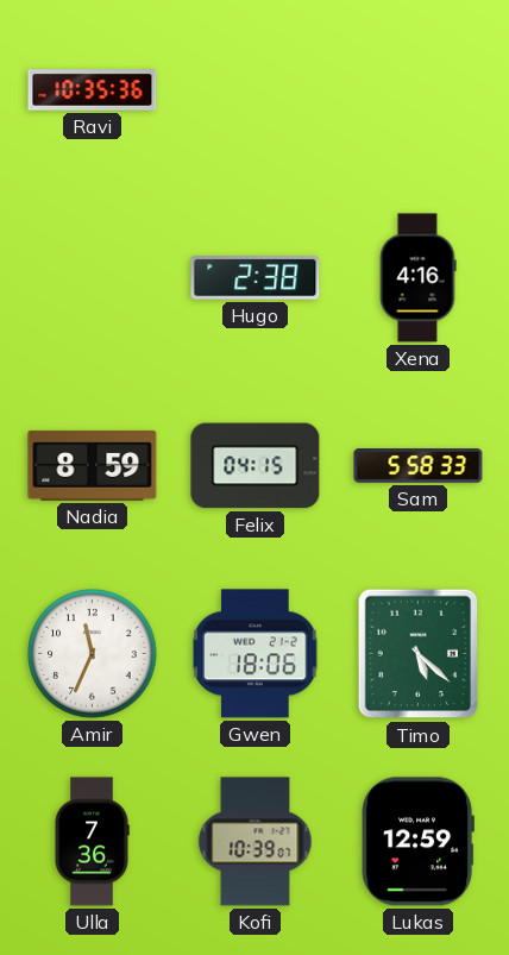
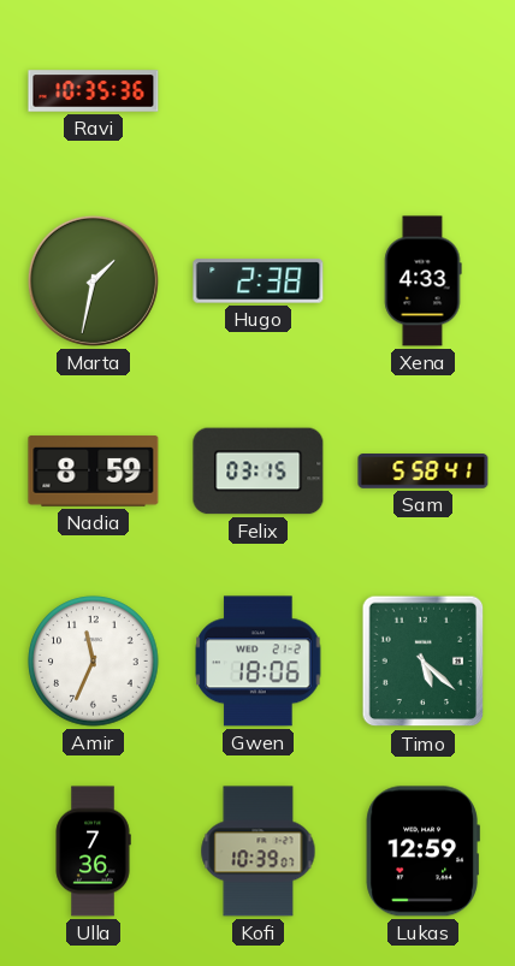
Marta: none -> 1:32
Xena: 4:16 -> 4:33
Felix: 04:15 -> 03:15
Sam: 5:58:33 -> 5:58:41
